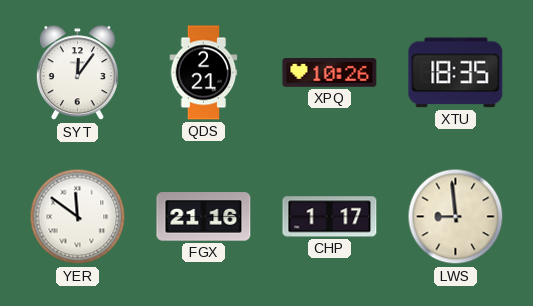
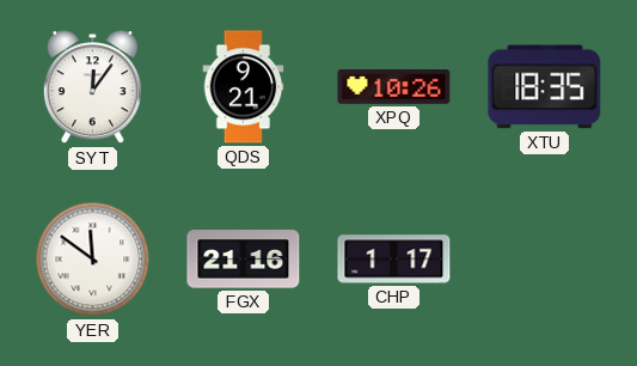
QDS: 2:21 -> 9:21
LWS: 8:59 -> none
